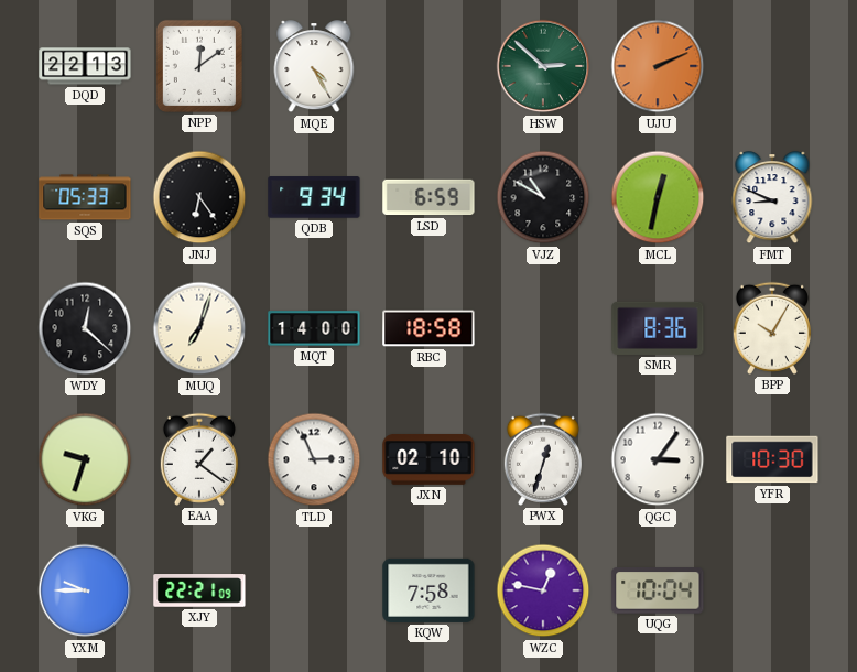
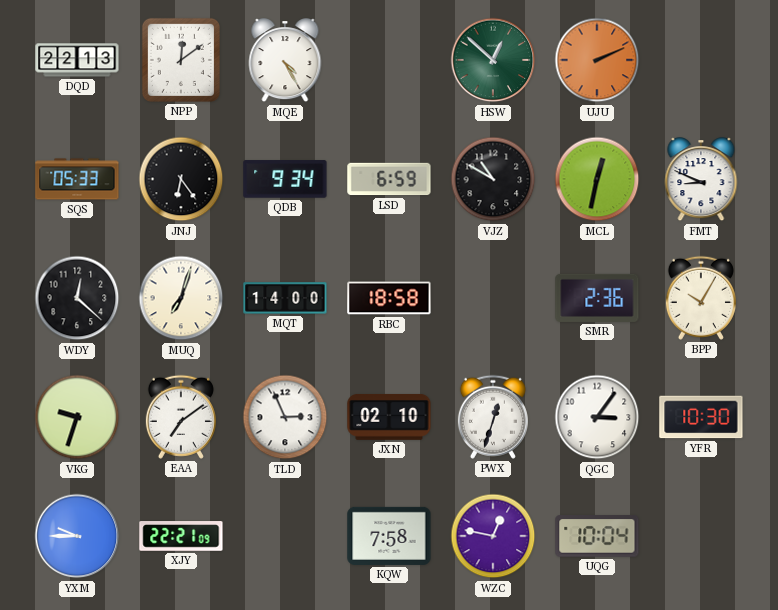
HSW: 2:52 -> 12:52
SMR: 8:36 -> 2:36
EAA: 1:21 -> 7:09
